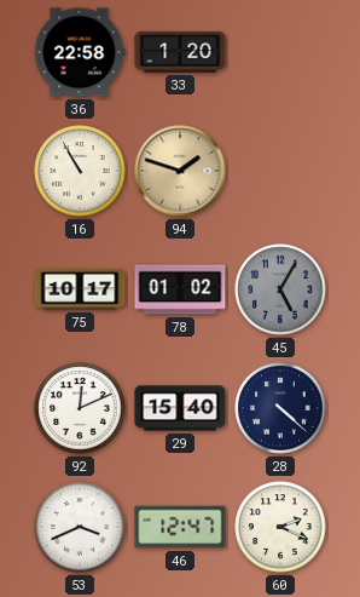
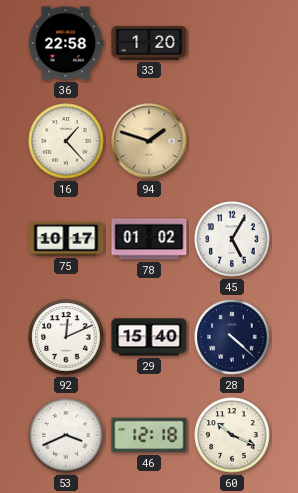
16: 10:55 -> 1:23
45 dial: grey -> white
46: 12:47 -> 12:18
60: 2:19 -> 10:19
